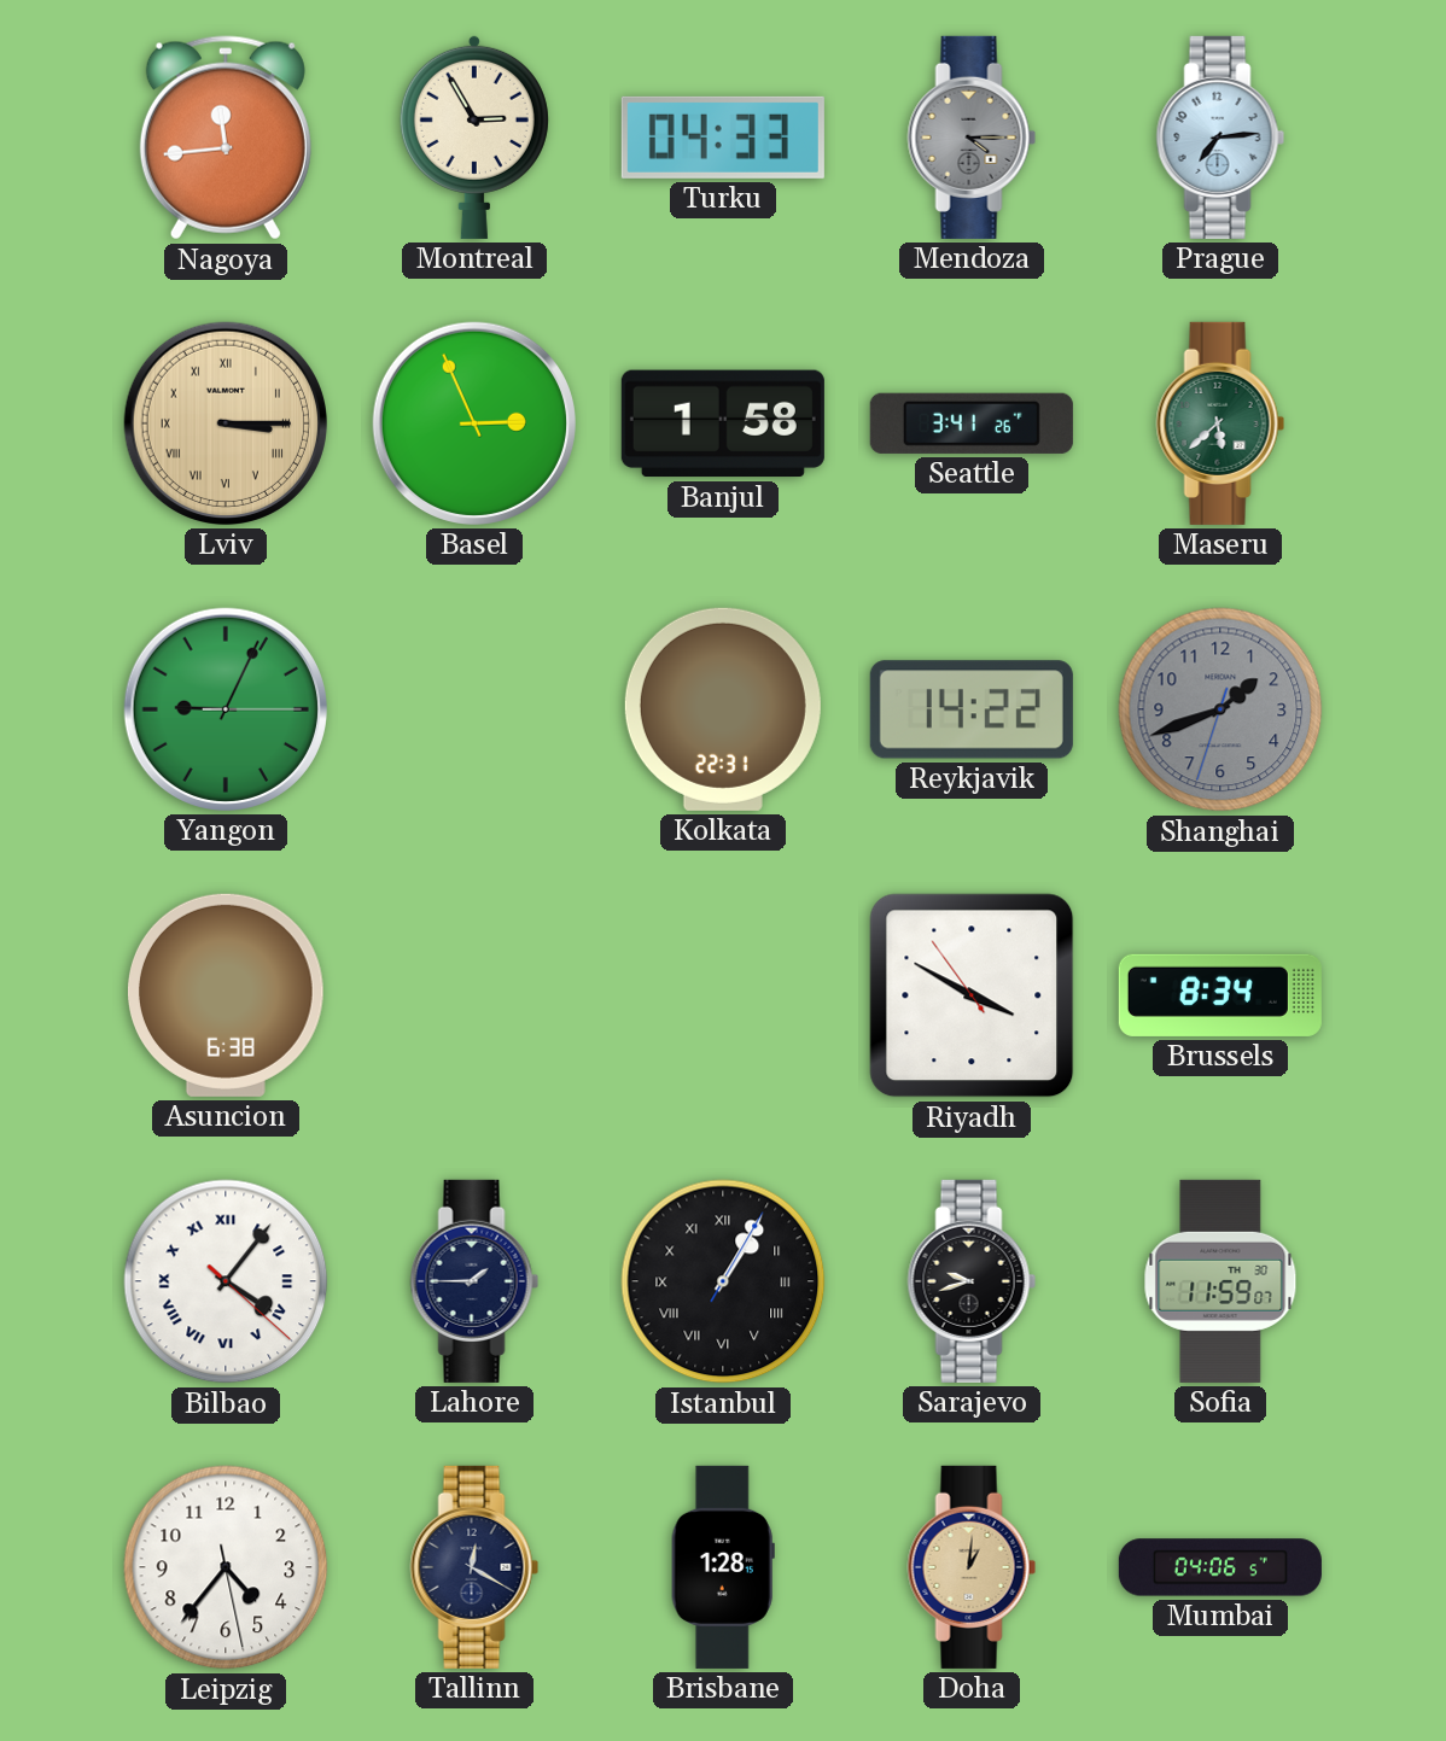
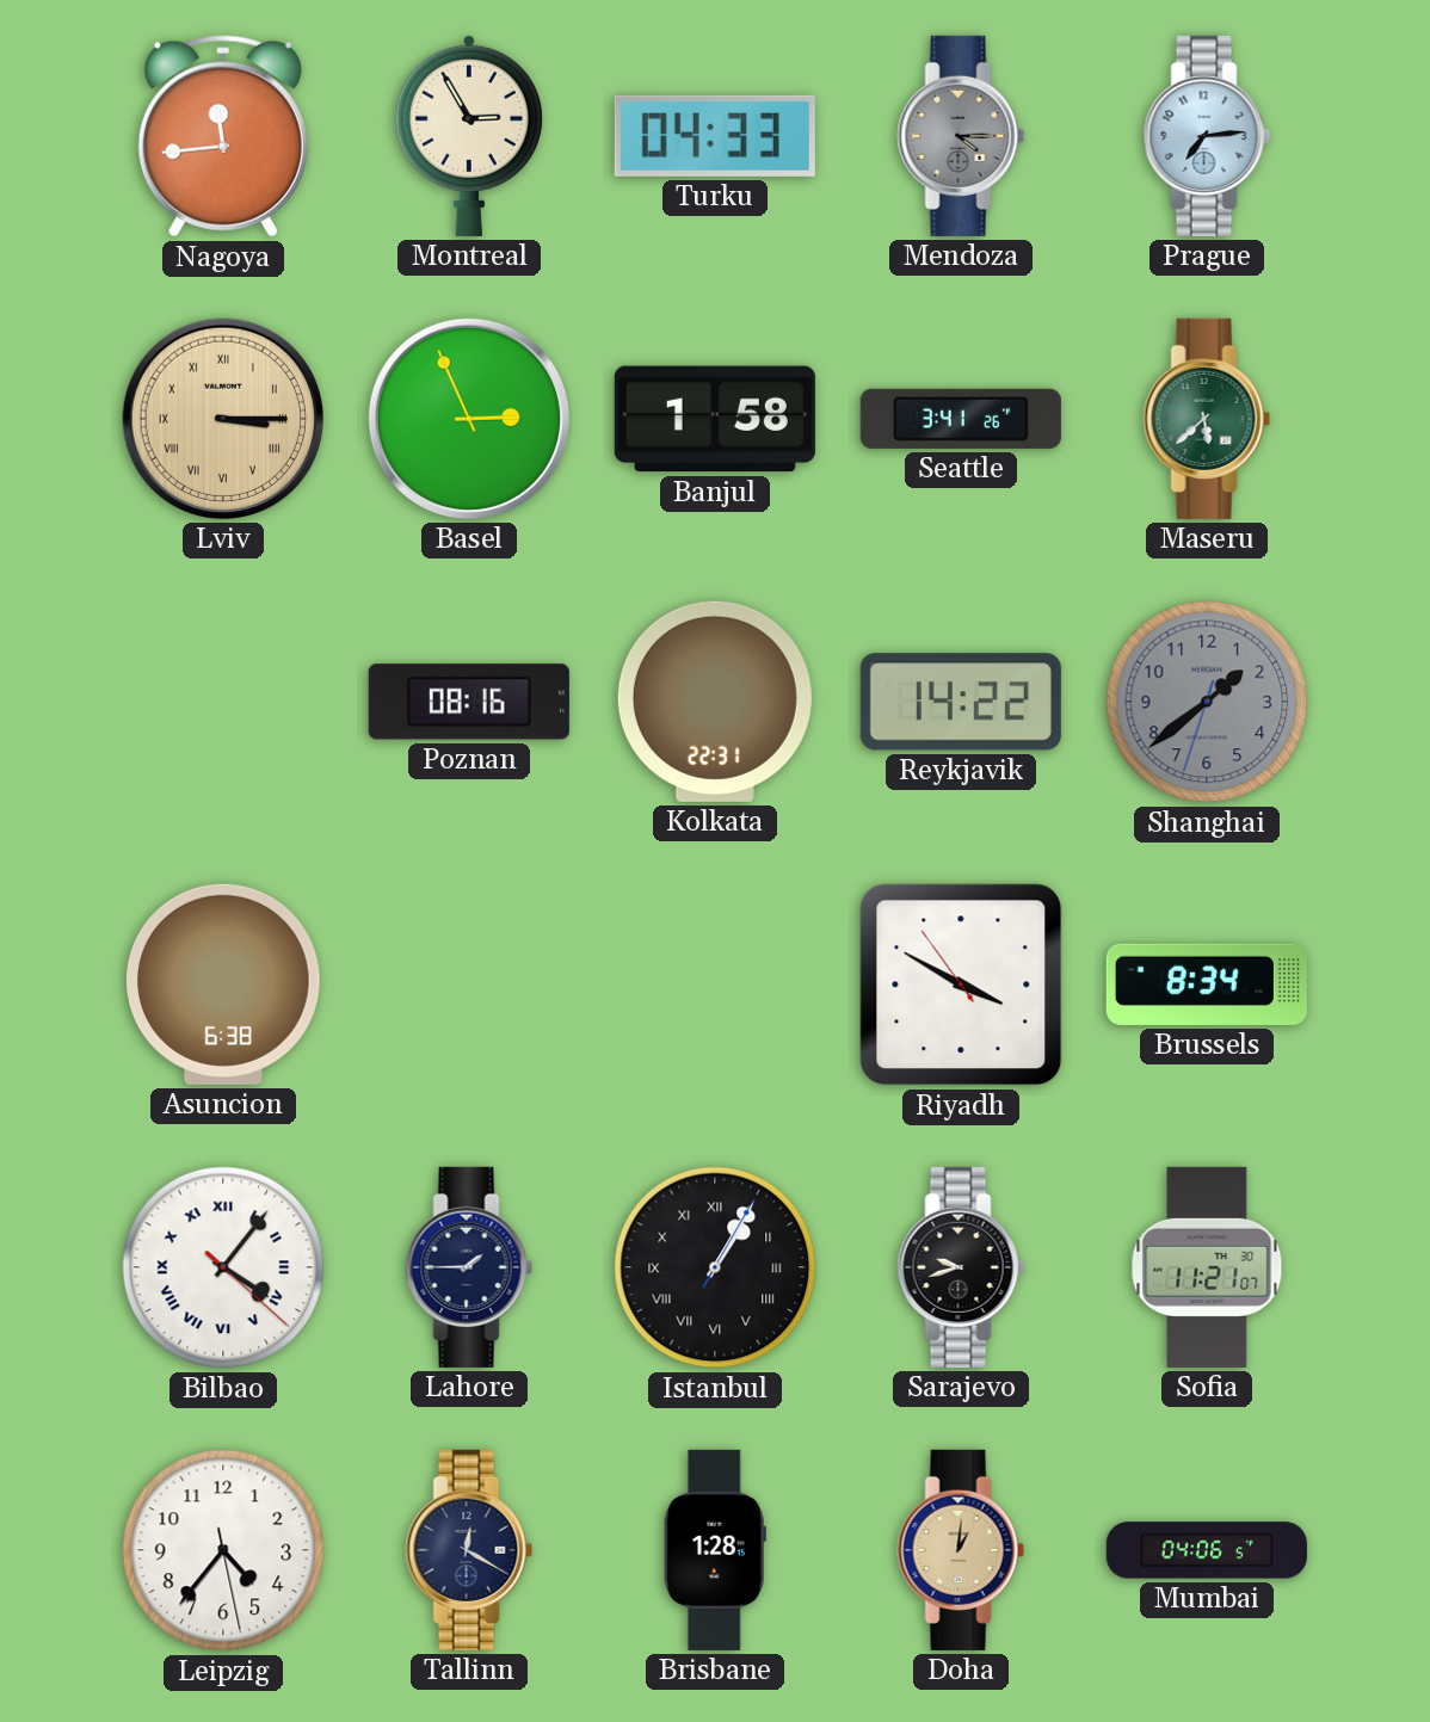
Yangon: 9:04 -> none
Poznan: none -> 08:16
Shanghai: 1:41 -> 1:38
Sofia: 11:59 -> 11:21
